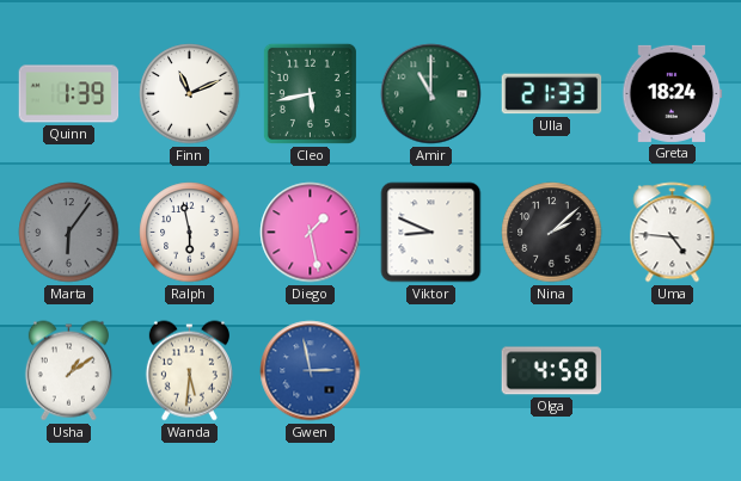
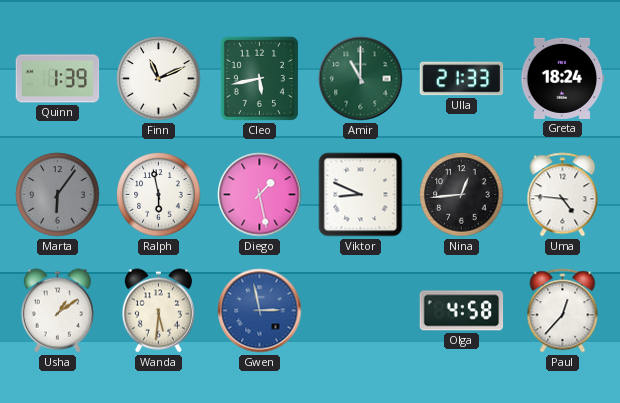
Nina: 2:08 -> 12:44
Paul: none -> 12:37
